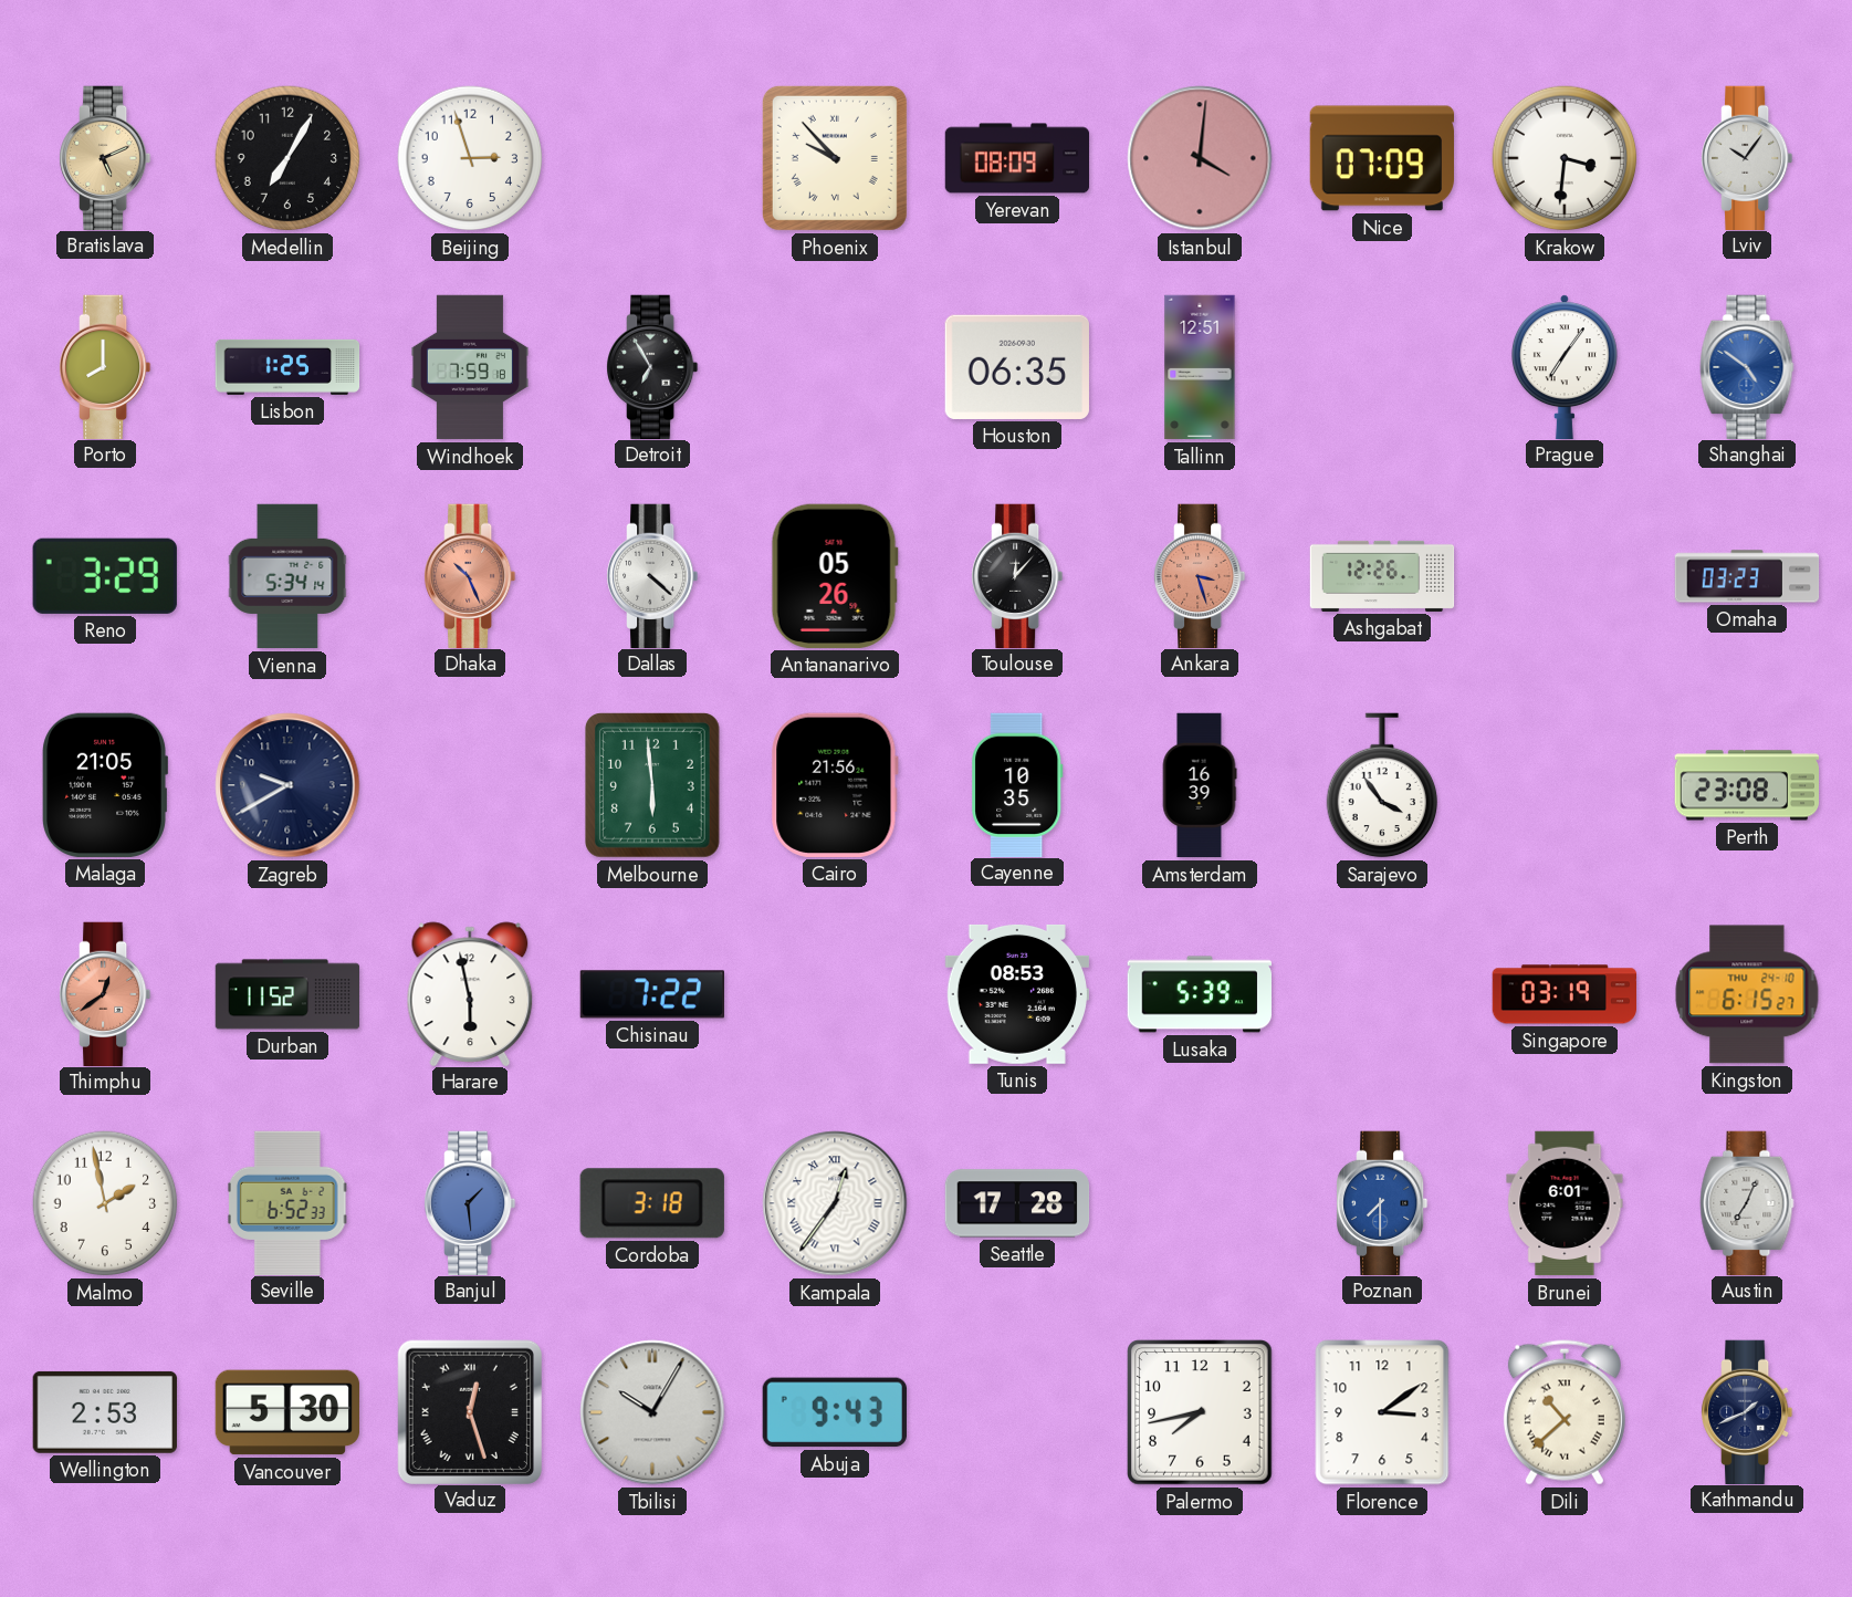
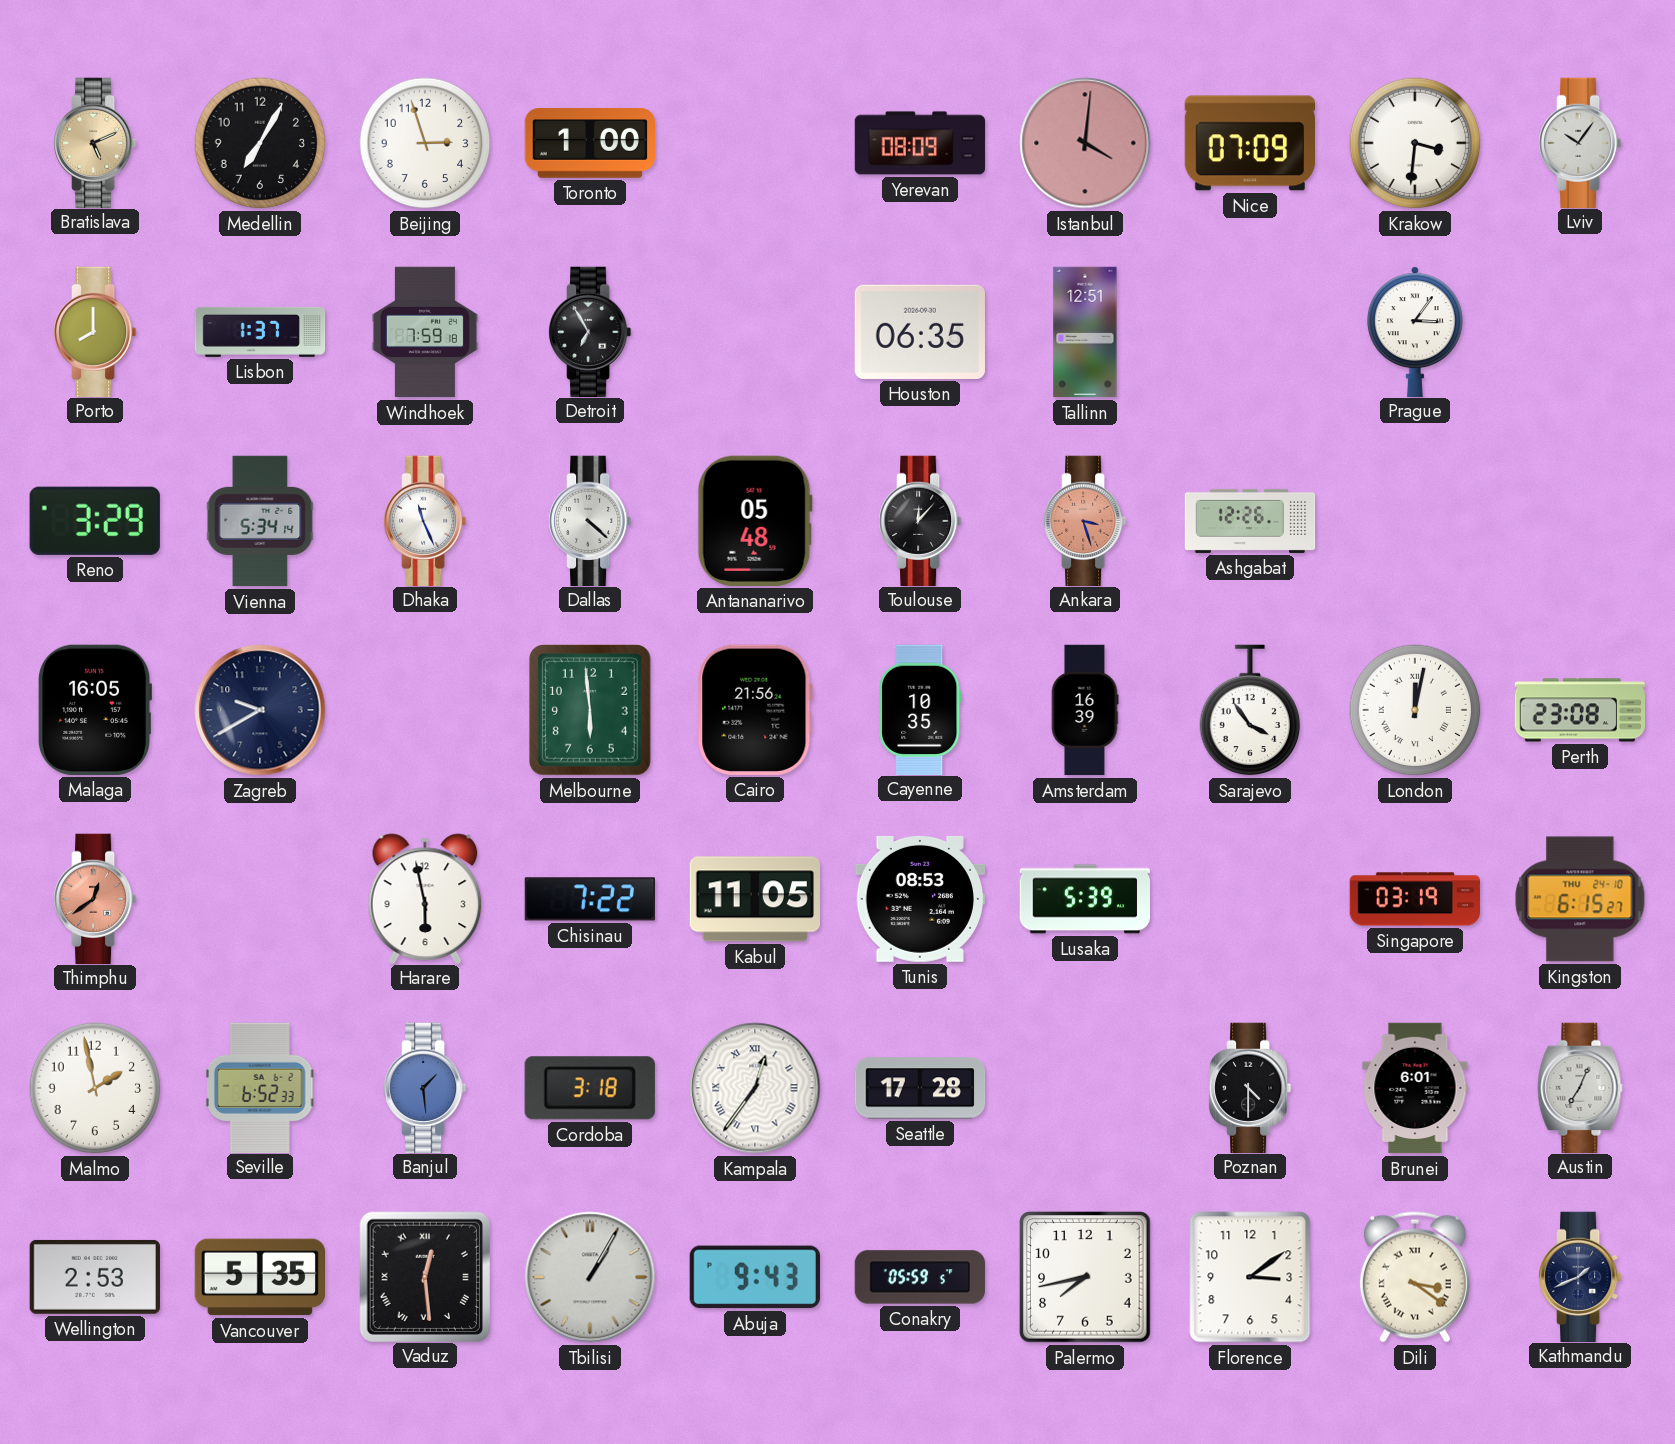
Toronto: none -> 1:00
Phoenix: 9:53 -> none
Lisbon: 1:25 -> 1:37
Prague: 7:06 -> 3:06
Shanghai: 4:51 -> none
Dhaka: 10:26 -> 11:26
Dhaka dial: salmon -> white
Antananarivo: 05:26 -> 05:48
Omaha: 03:23 -> none
Malaga: 21:05 -> 16:05
London: none -> 12:02
Durban: 11:52 -> none
Kabul: none -> 11:05
Poznan: 7:30 -> 4:30
Poznan dial: blue -> black
Vancouver: 5:30 -> 5:35
Vaduz: 12:27 -> 12:29
Tbilisi: 10:05 -> 1:05
Conakry: none -> 05:59
Dili: 10:38 -> 3:21
